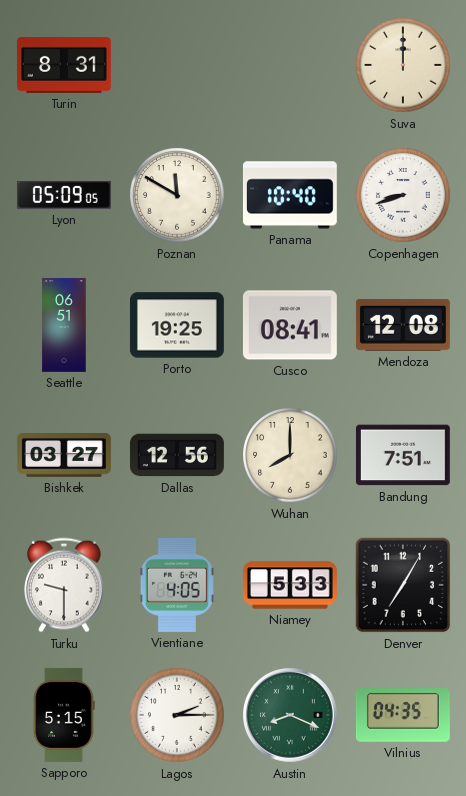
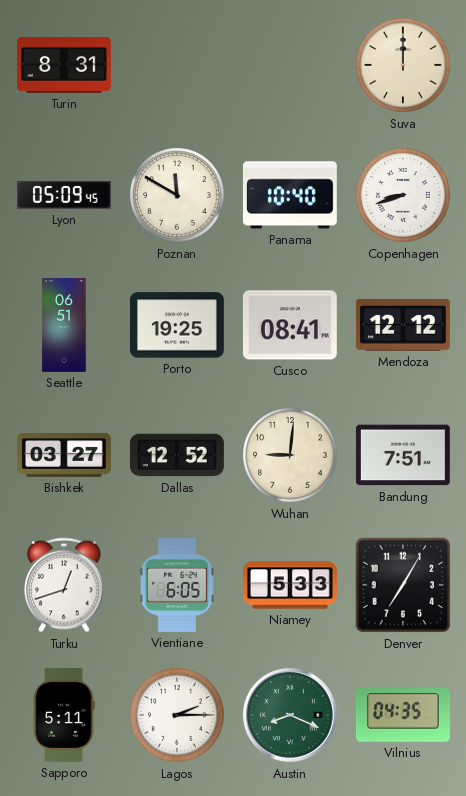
Lyon: 05:09:05 -> 05:09:45
Mendoza: 12:08 -> 12:12
Dallas: 12:56 -> 12:52
Wuhan: 8:00 -> 9:01
Turku: 9:30 -> 12:42
Vientiane: 4:05 -> 6:05
Sapporo: 5:15 -> 5:11
